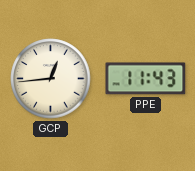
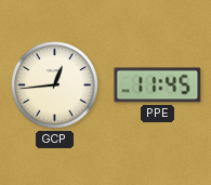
PPE: 11:43 -> 11:45
